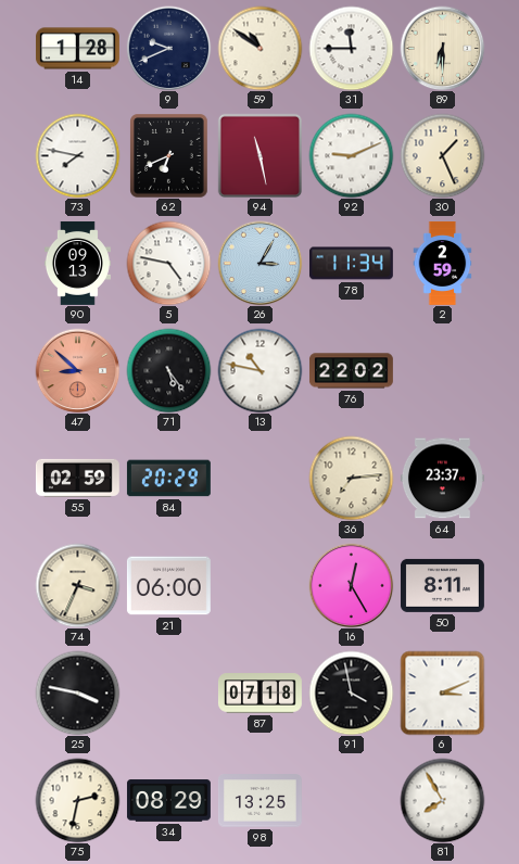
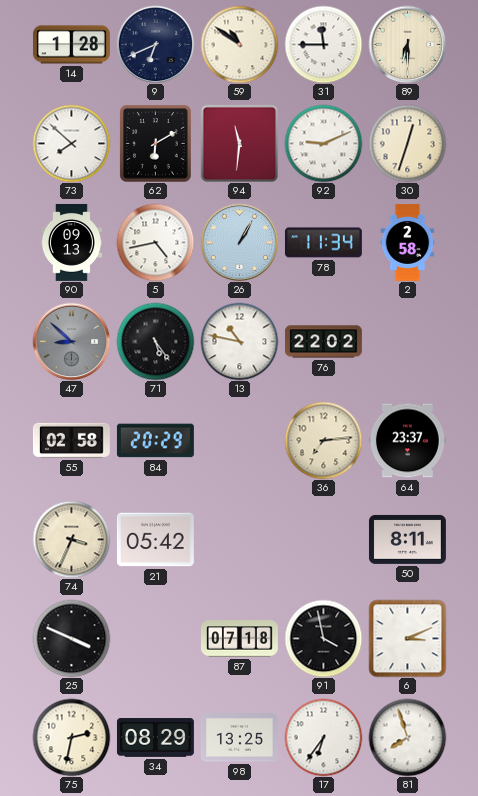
9: 9:41 -> 6:41
73: 7:47 -> 7:52
62: 6:41 -> 6:10
94: 11:28 -> 11:31
30: 1:26 -> 12:33
5: 4:47 -> 4:43
26: 3:05 -> 1:05
2: 2:59 -> 2:58
47 dial: salmon -> grey
55: 02:59 -> 02:58
21: 06:00 -> 05:42
16: 12:25 -> none
25: 3:47 -> 3:49
17: none -> 6:36
81: 7:55 -> 7:57
